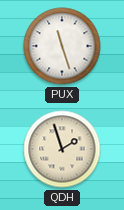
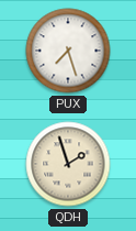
PUX: 11:27 -> 7:27
